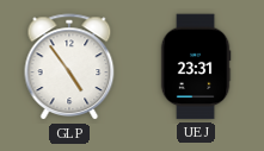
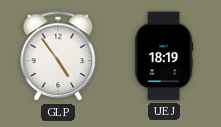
UEJ: 23:31 -> 18:19
